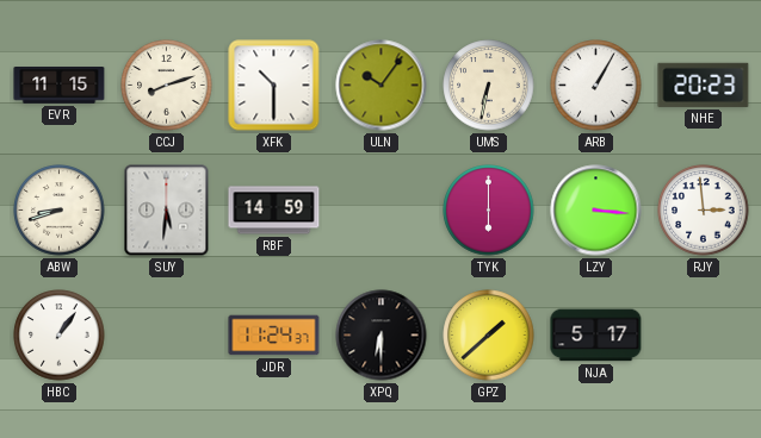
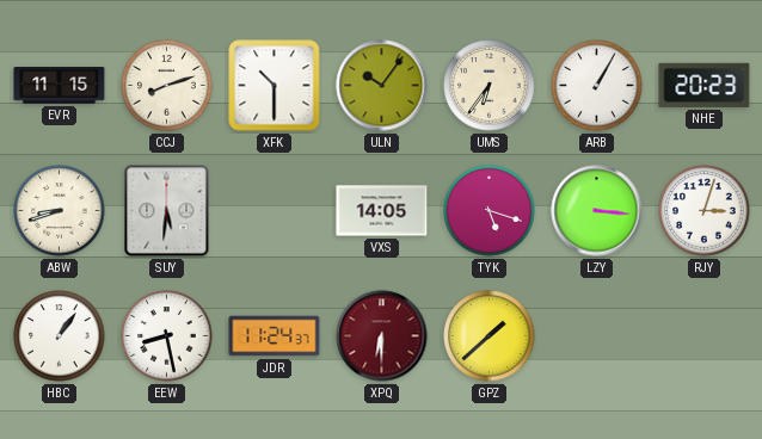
UMS: 6:32 -> 6:36
RBF: 14:59 -> none
VXS: none -> 14:05
TYK: 6:00 -> 5:18
RJY: 2:59 -> 3:03
EEW: none -> 8:28
XPQ dial: black -> burgundy
NJA: 5:17 -> none
